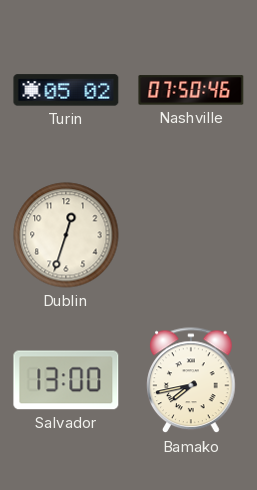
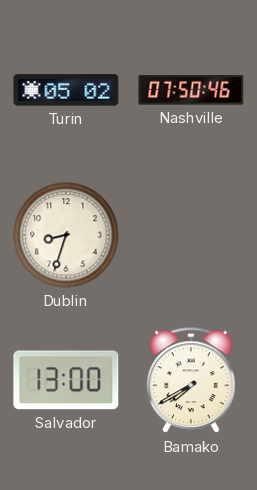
Dublin: 12:33 -> 8:33
Bamako: 7:43 -> 7:40
